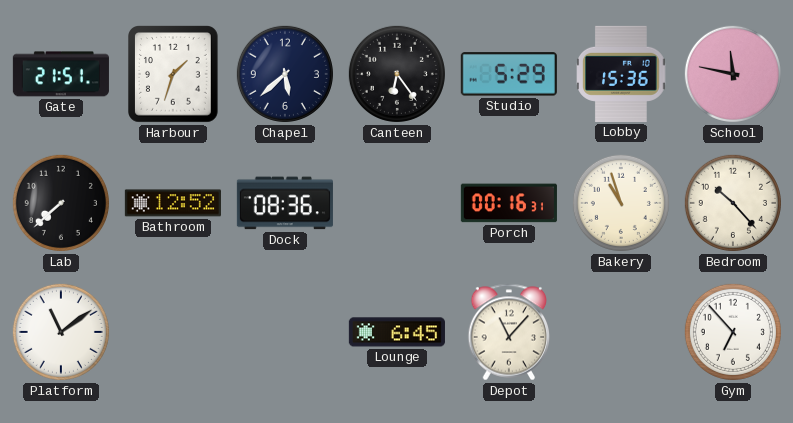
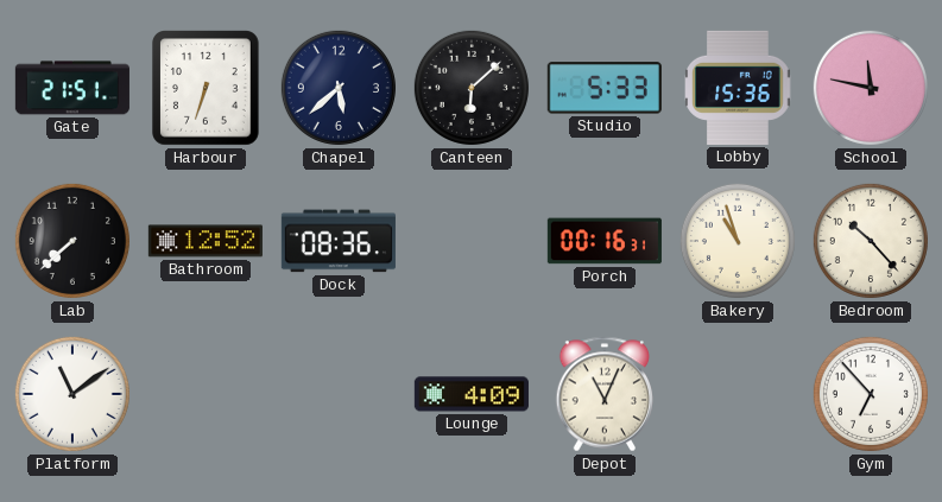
Harbour: 1:33 -> 6:33
Canteen: 6:24 -> 6:08
Studio: 5:29 -> 5:33
Lounge: 6:45 -> 4:09
Depot: 11:07 -> 11:04
